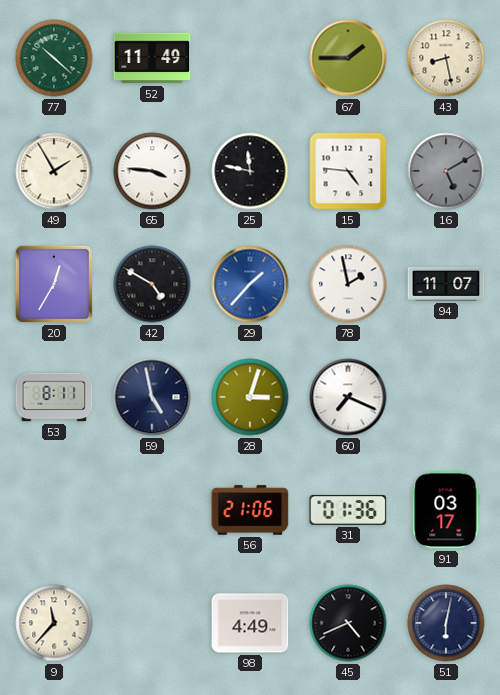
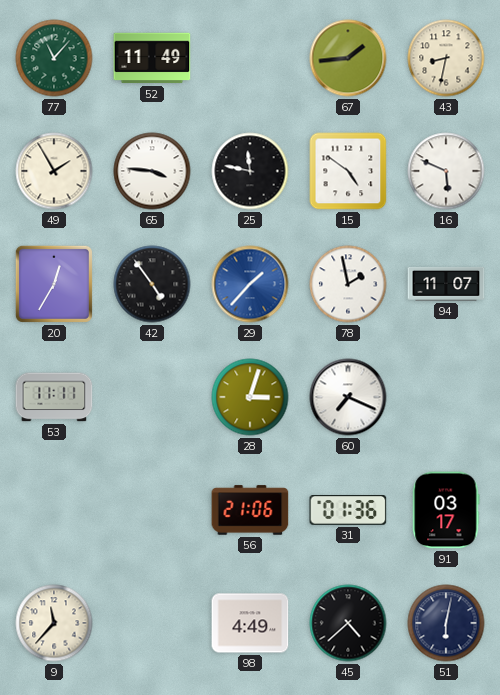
77: 10:22 -> 11:07
67: 1:45 -> 1:44
43: 8:28 -> 8:32
15: 4:46 -> 4:51
16: 5:10 -> 5:49
16 dial: grey -> white
42: 4:50 -> 4:54
53: 8:11 -> 11:11
59: 4:58 -> none
45: 4:41 -> 4:38
